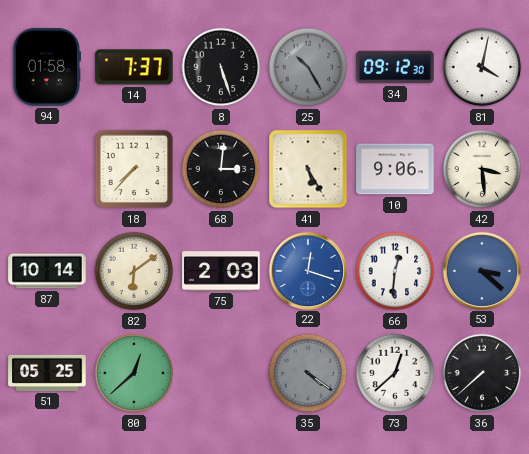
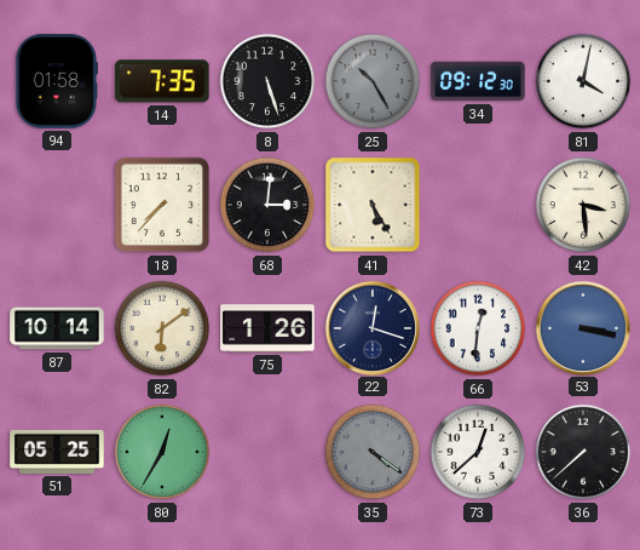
14: 7:37 -> 7:35
10: 9:06 -> none
75: 2:03 -> 1:26
22 dial: blue -> navy
53: 3:22 -> 3:17
80: 12:38 -> 12:35
